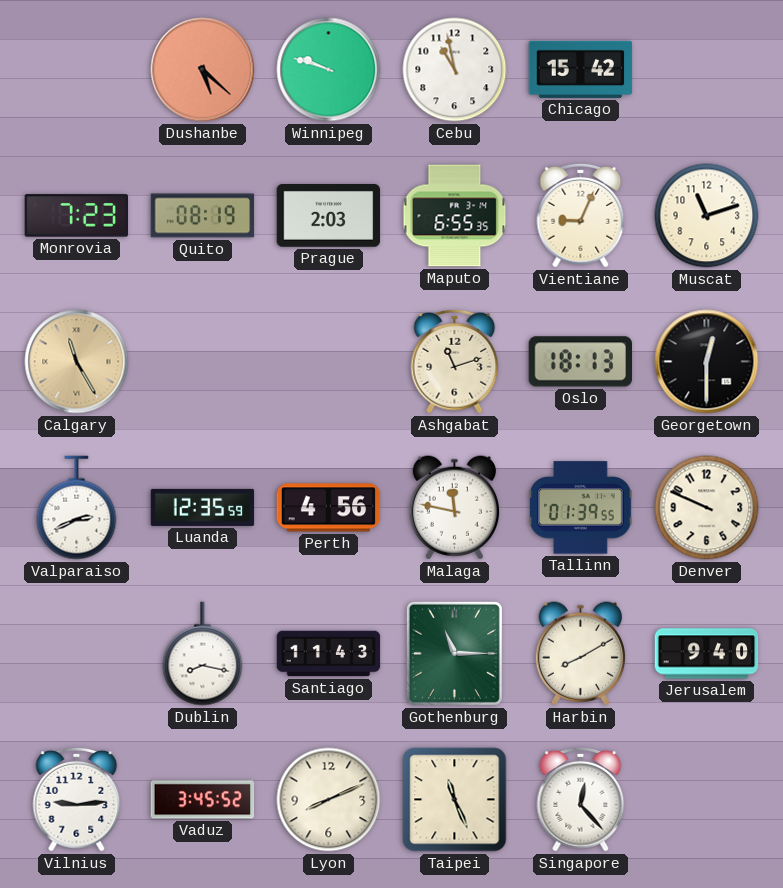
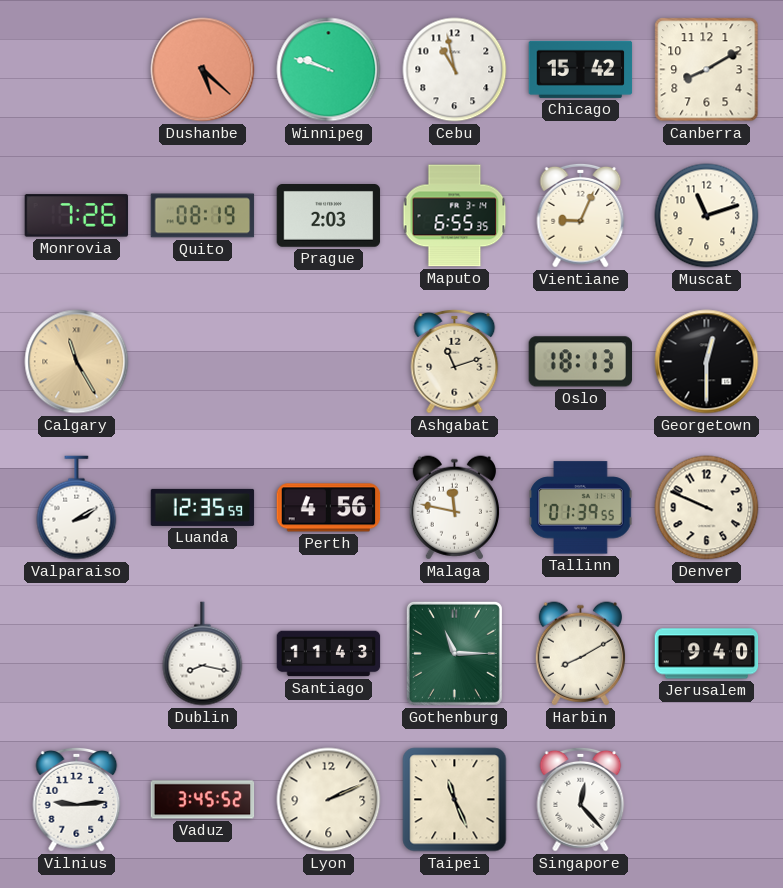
Canberra: none -> 8:10
Monrovia: 7:23 -> 7:26
Valparaiso: 2:41 -> 2:10
Lyon: 8:11 -> 2:11
